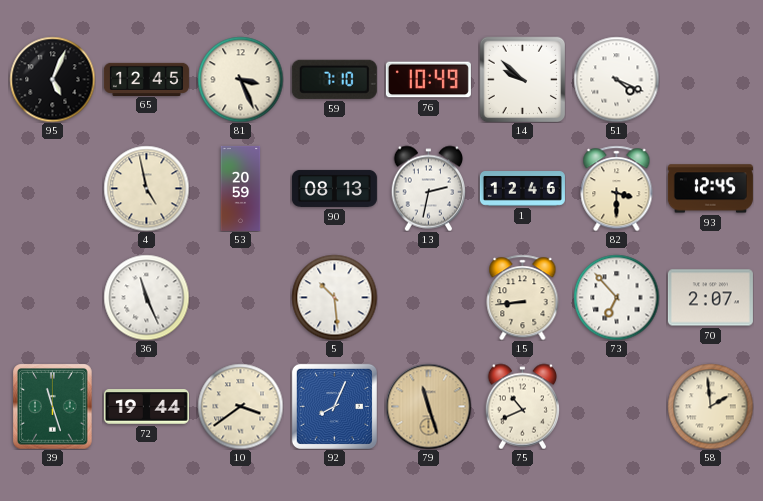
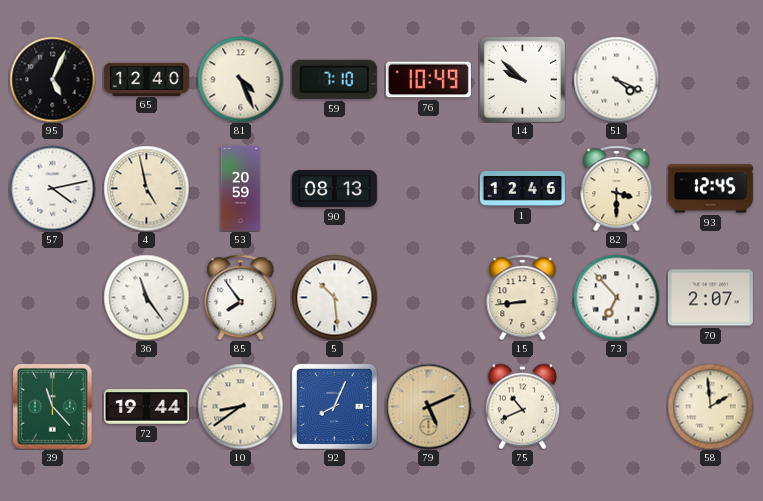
65: 12:45 -> 12:40
81: 3:26 -> 4:26
57: none -> 4:13
13: 2:32 -> none
36: 11:26 -> 11:24
85: none -> 7:54
39: 11:27 -> 11:23
10: 3:39 -> 8:39
79: 11:27 -> 5:11
